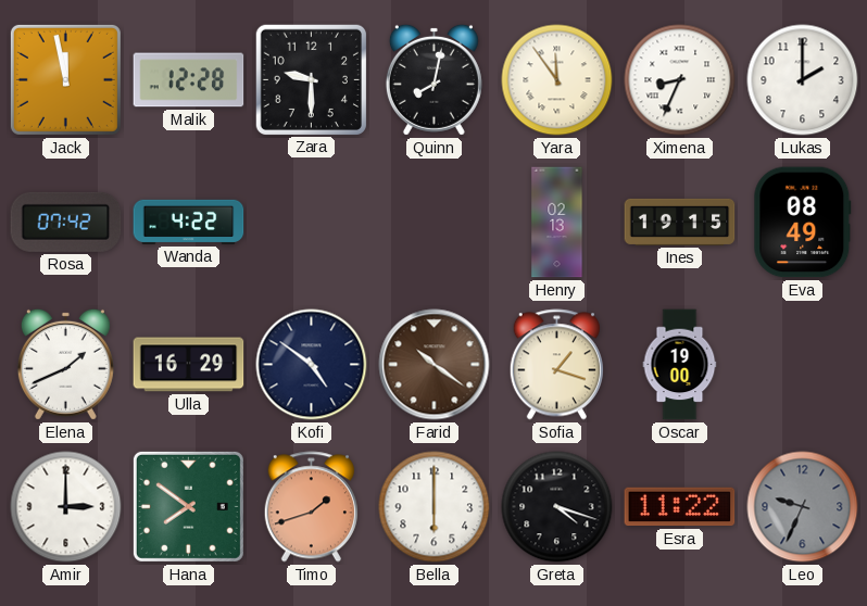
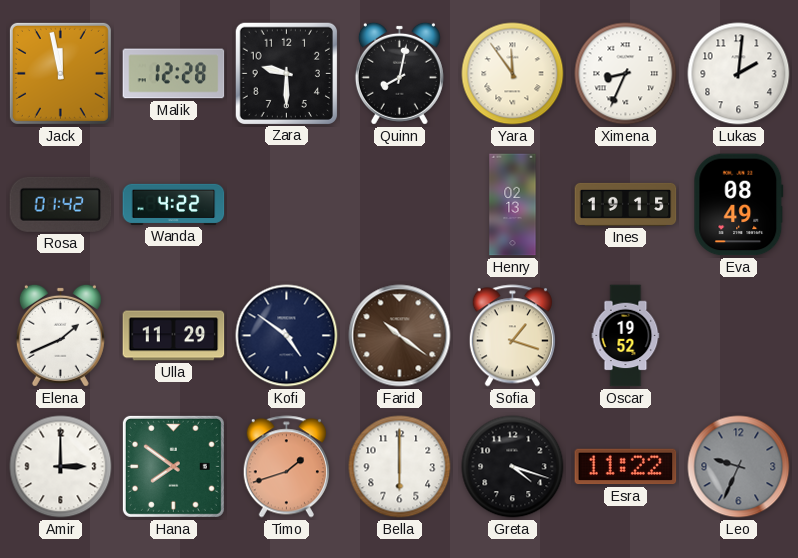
Lukas: 2:00 -> 2:01
Rosa: 07:42 -> 01:42
Ulla: 16:29 -> 11:29
Oscar: 19:00 -> 19:52
